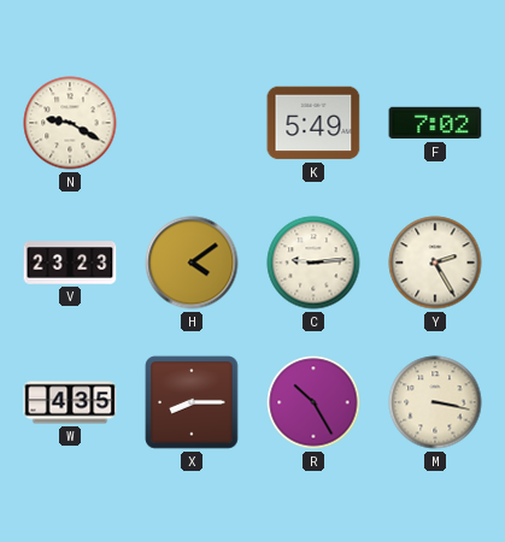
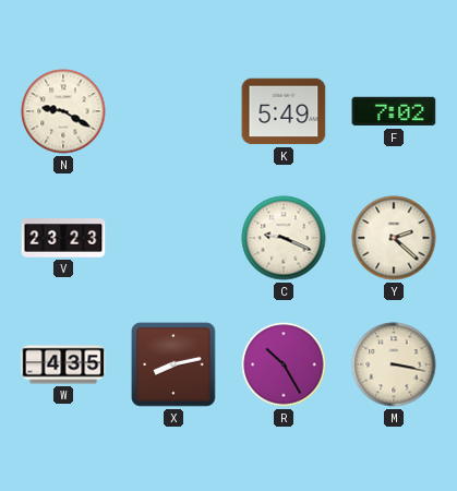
H: 4:09 -> none
C: 9:14 -> 9:19
Y: 2:25 -> 2:22
X: 8:15 -> 8:13
